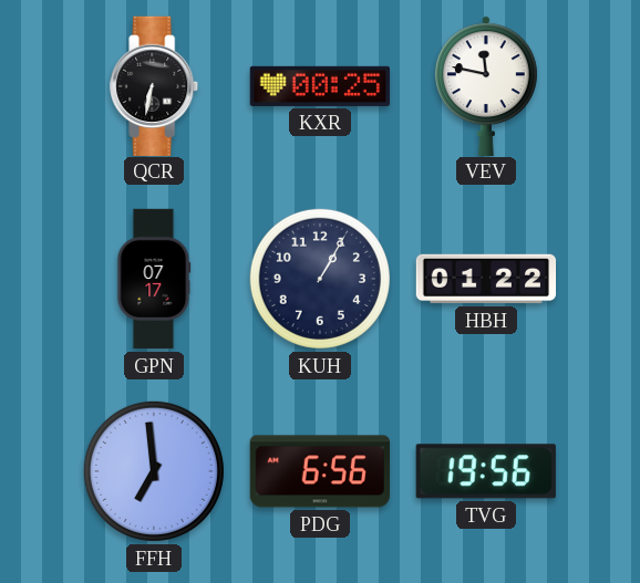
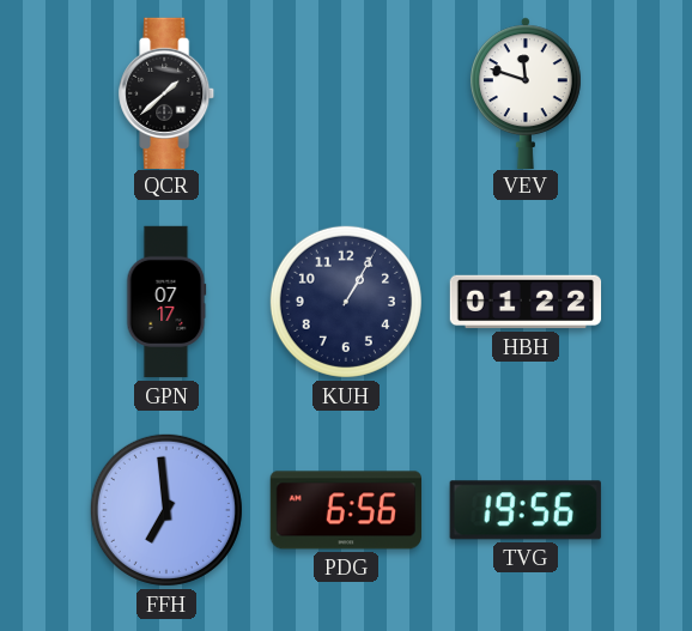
QCR: 6:32 -> 1:38
KXR: 00:25 -> none
VEV: 11:47 -> 11:48
